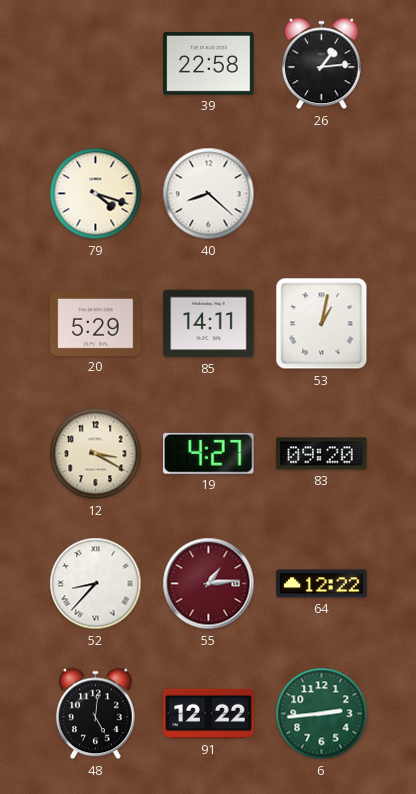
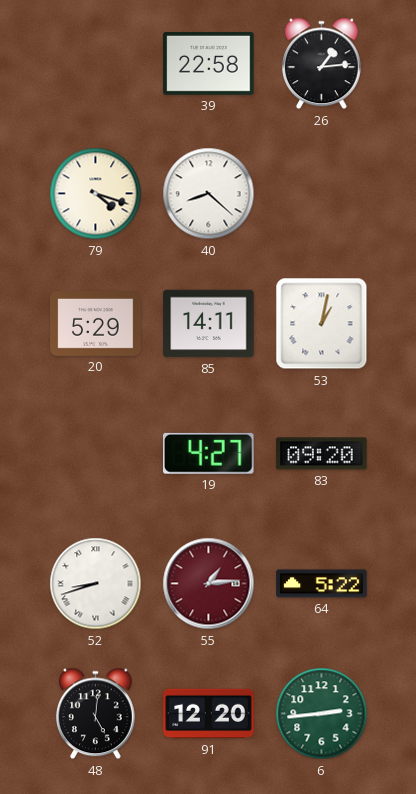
12: 3:20 -> none
52: 8:37 -> 8:42
64: 12:22 -> 5:22
91: 12:22 -> 12:20
